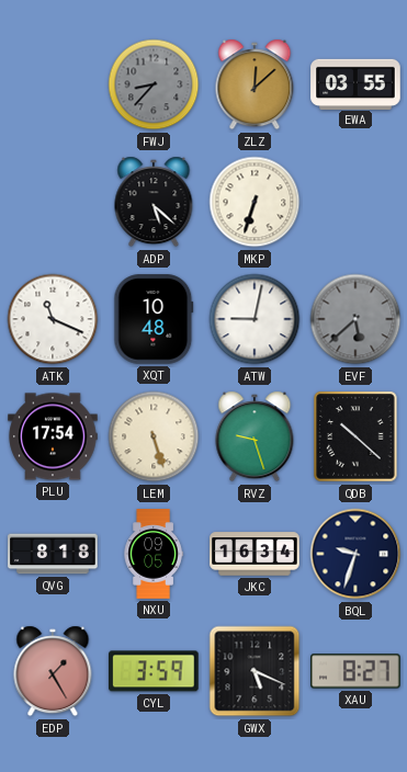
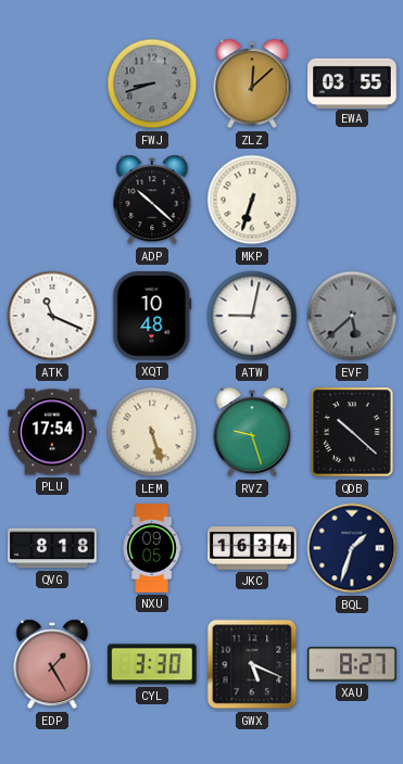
FWJ: 8:37 -> 8:42
ADP: 5:22 -> 10:22
BQL: 9:33 -> 1:33
CYL: 3:59 -> 3:30
